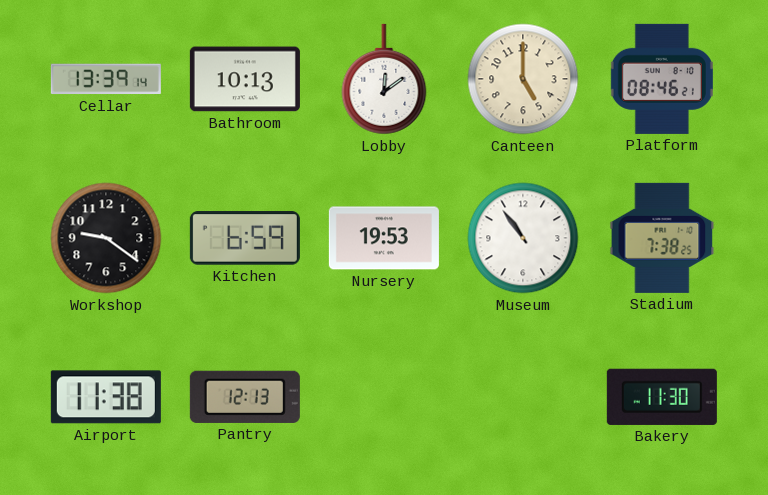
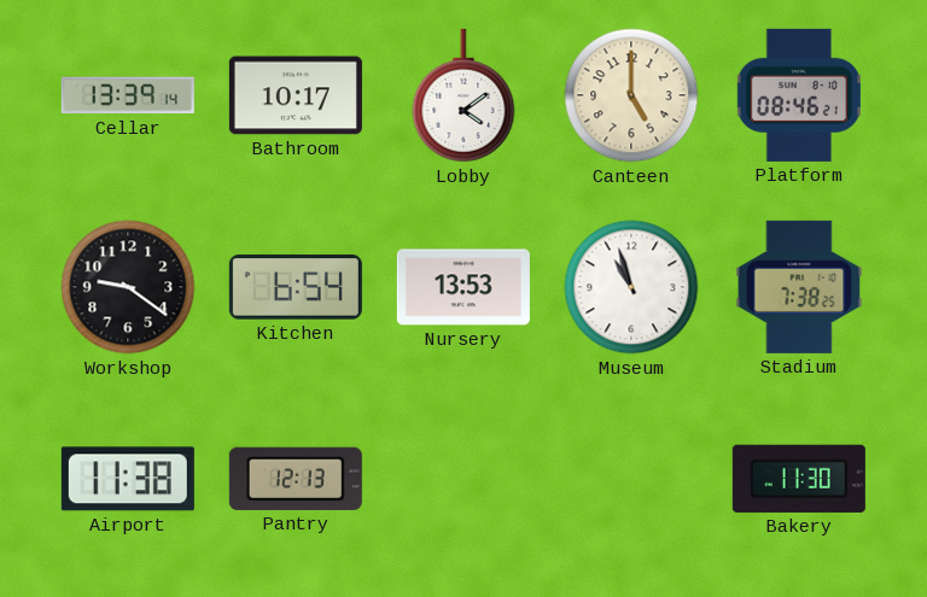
Bathroom: 10:13 -> 10:17
Lobby: 12:09 -> 4:09
Kitchen: 6:59 -> 6:54
Nursery: 19:53 -> 13:53
Museum: 10:54 -> 10:57
